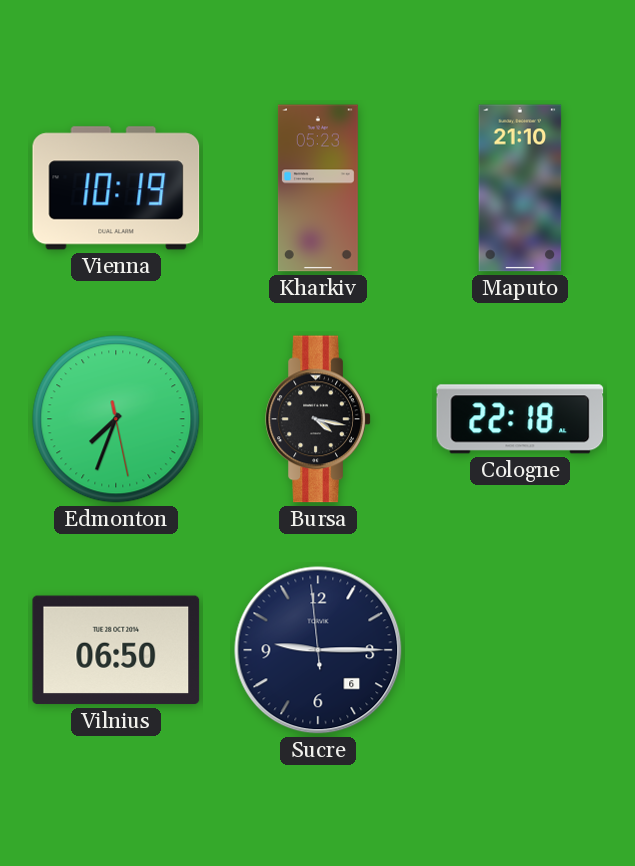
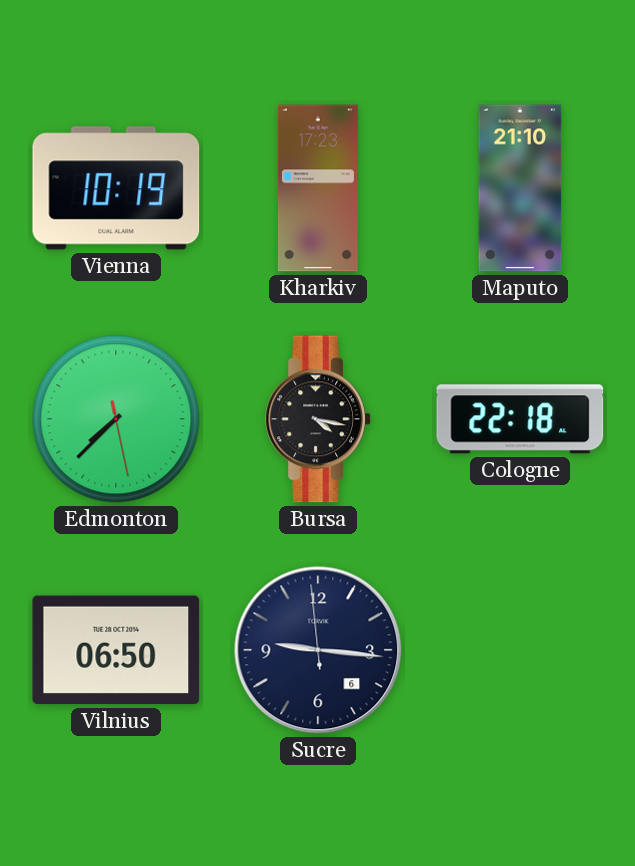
Kharkiv: 05:23 -> 17:23
Edmonton: 7:33 -> 7:37
Sucre: 9:14 -> 9:15
